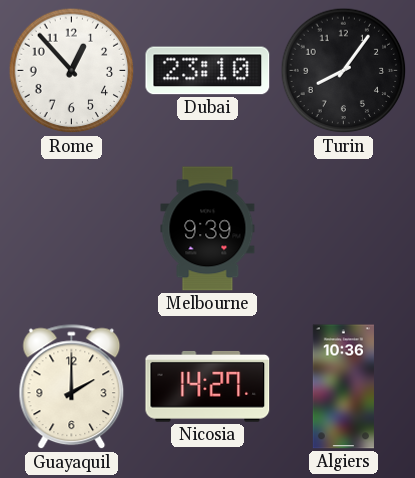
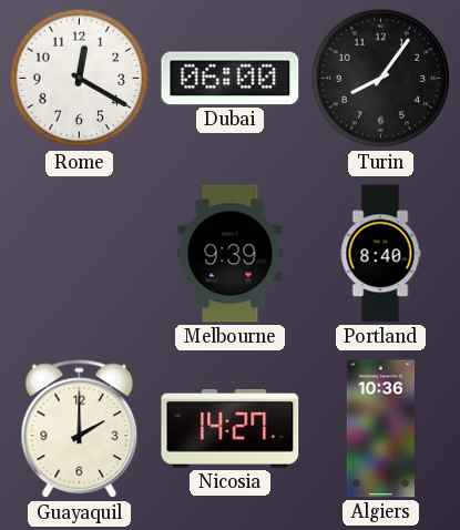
Rome: 12:53 -> 12:20
Dubai: 23:10 -> 06:00
Portland: none -> 8:40
